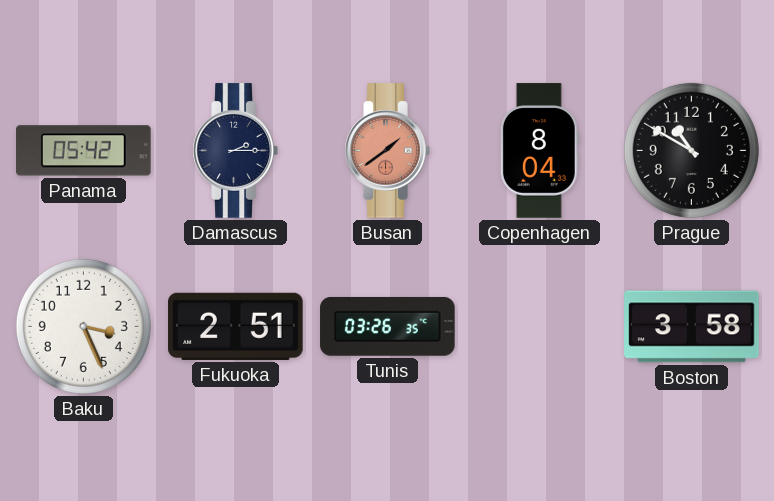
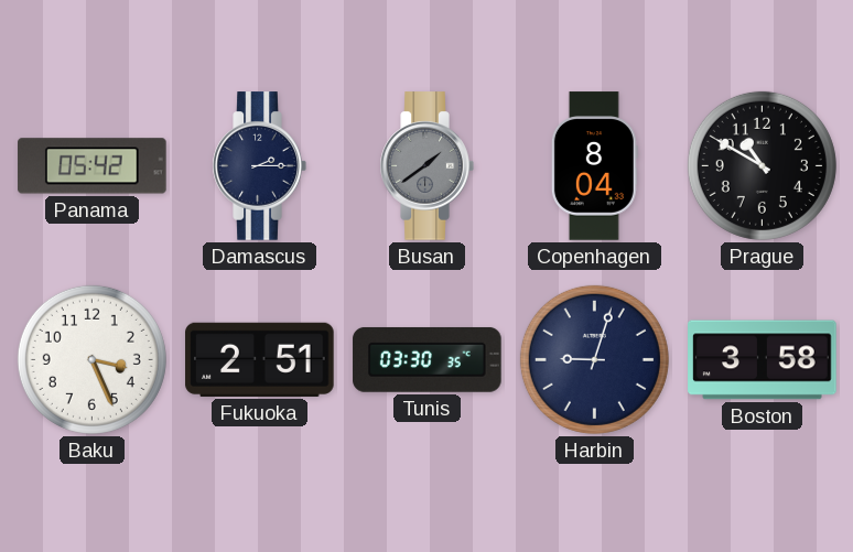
Busan dial: salmon -> grey
Tunis: 03:26 -> 03:30
Harbin: none -> 9:03
